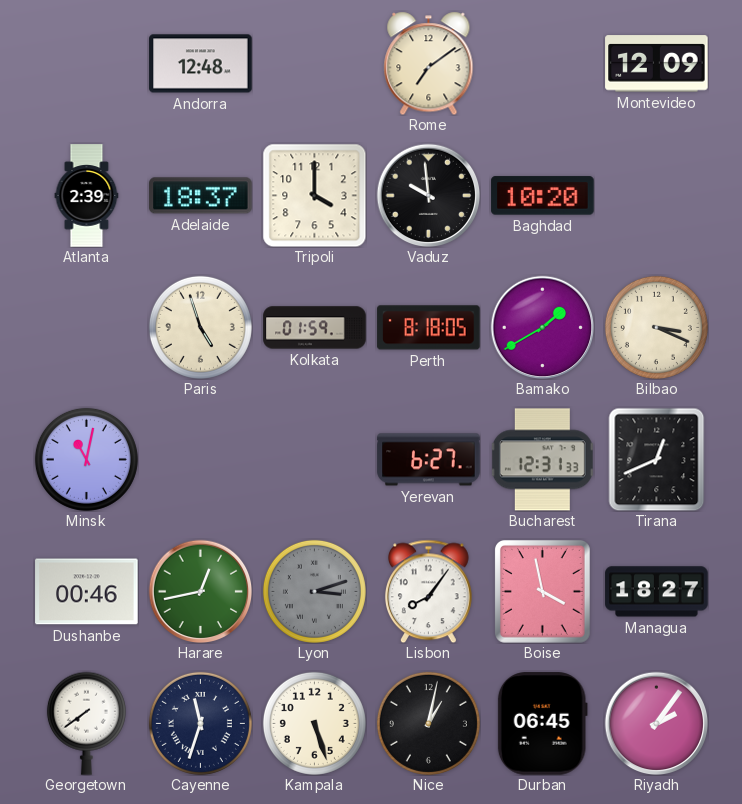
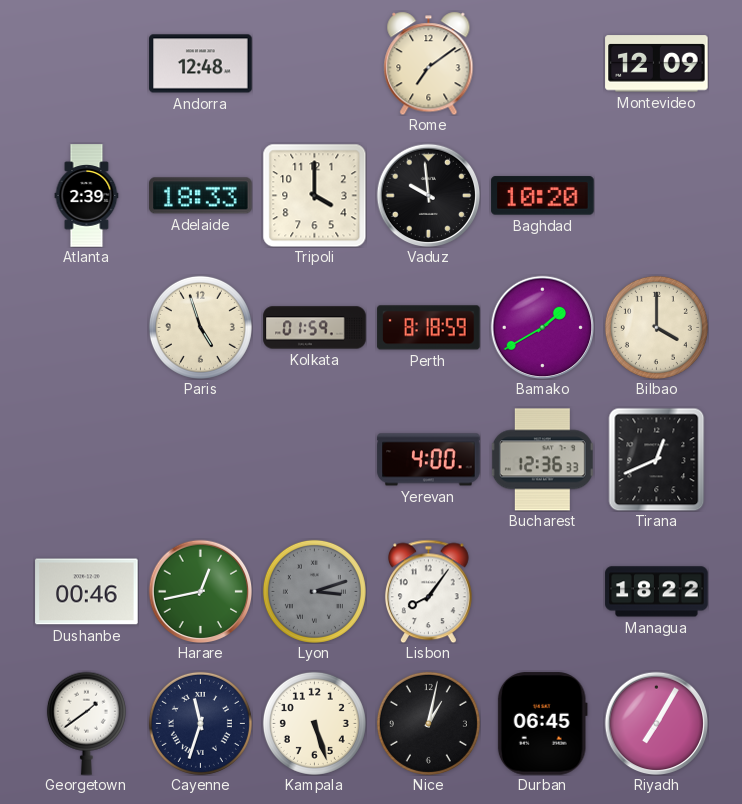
Adelaide: 18:37 -> 18:33
Perth: 8:18:05 -> 8:18:59
Bilbao: 3:19 -> 4:00
Minsk: 11:02 -> none
Yerevan: 6:27 -> 4:00
Bucharest: 12:31 -> 12:36
Boise: 3:58 -> none
Managua: 18:27 -> 18:22
Georgetown: 7:39 -> 1:39
Riyadh: 2:06 -> 7:05
